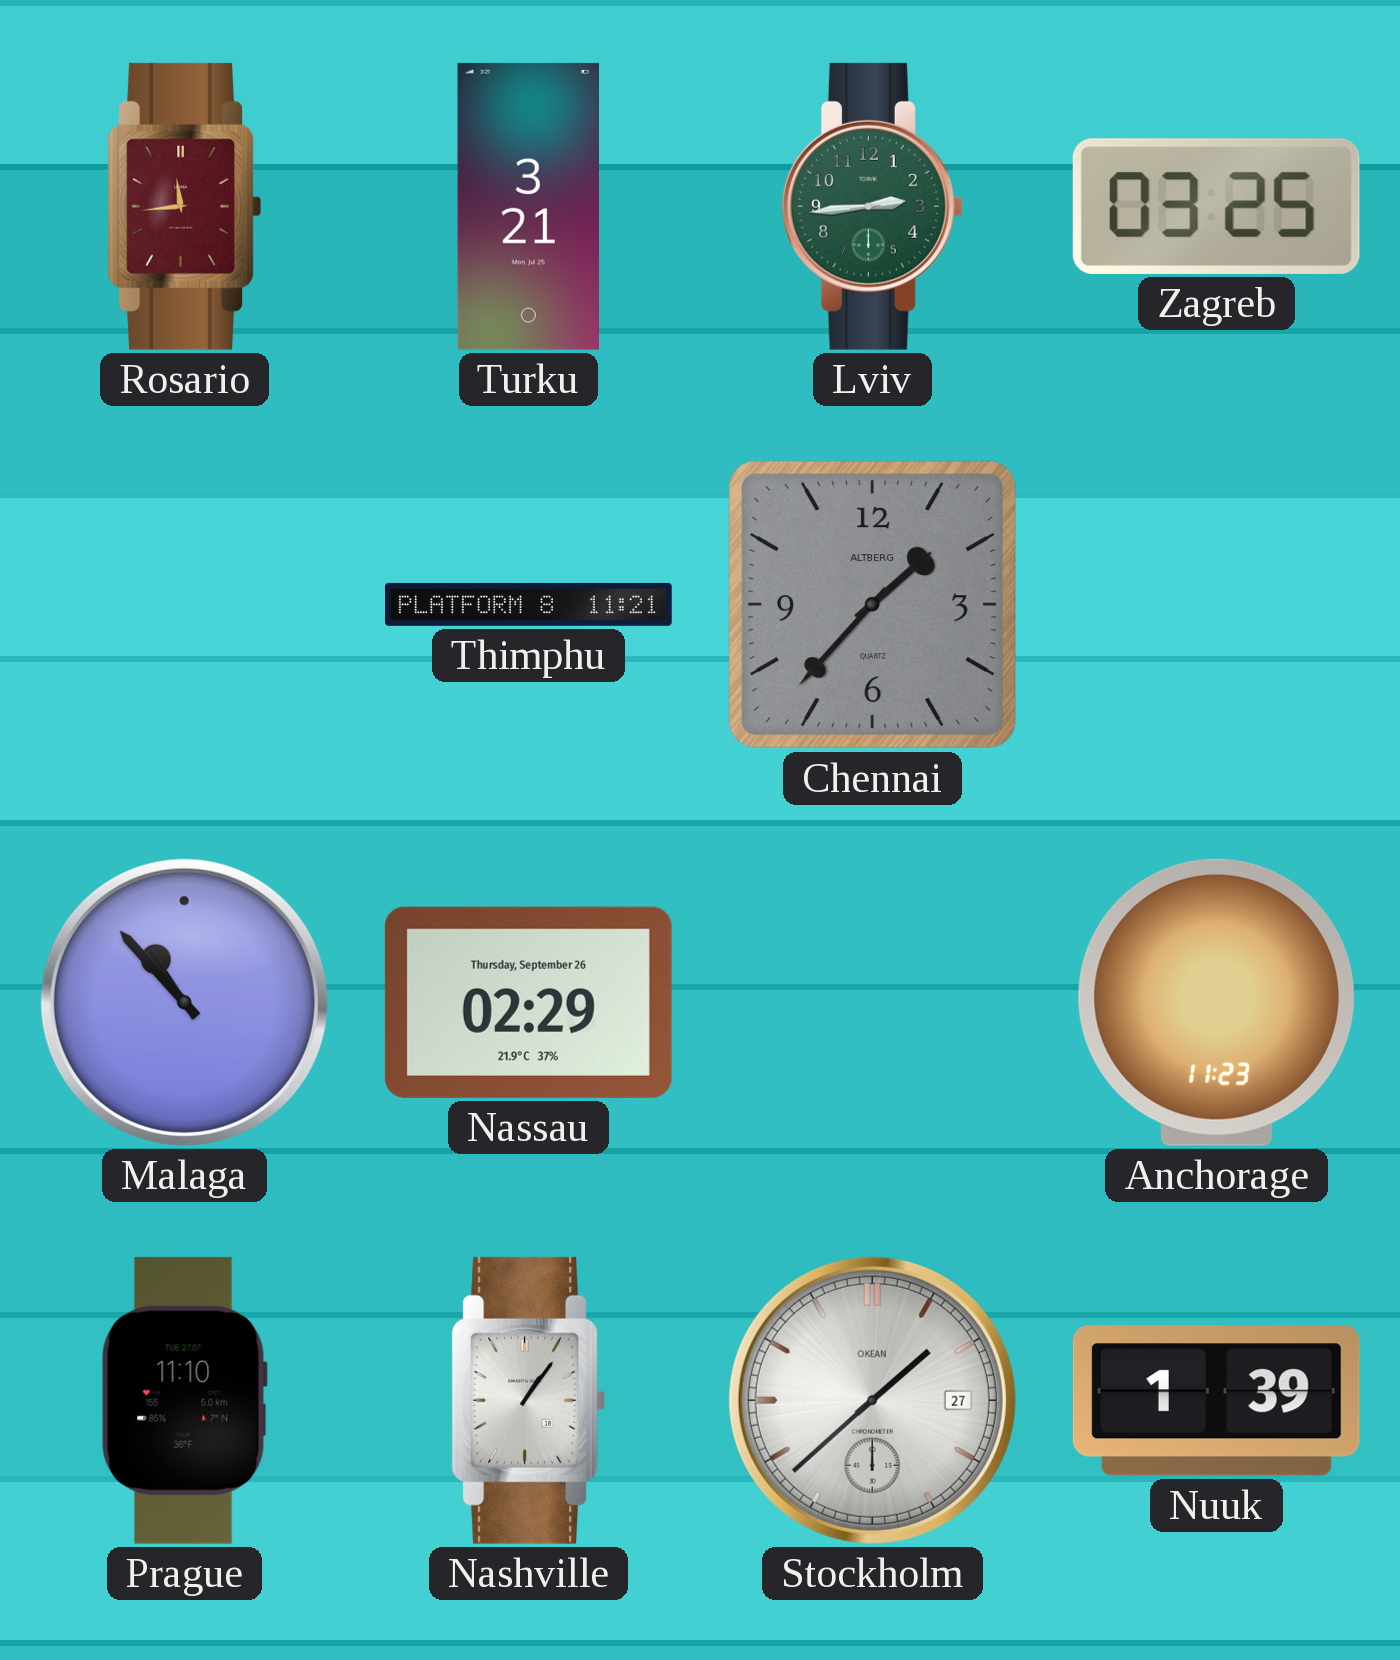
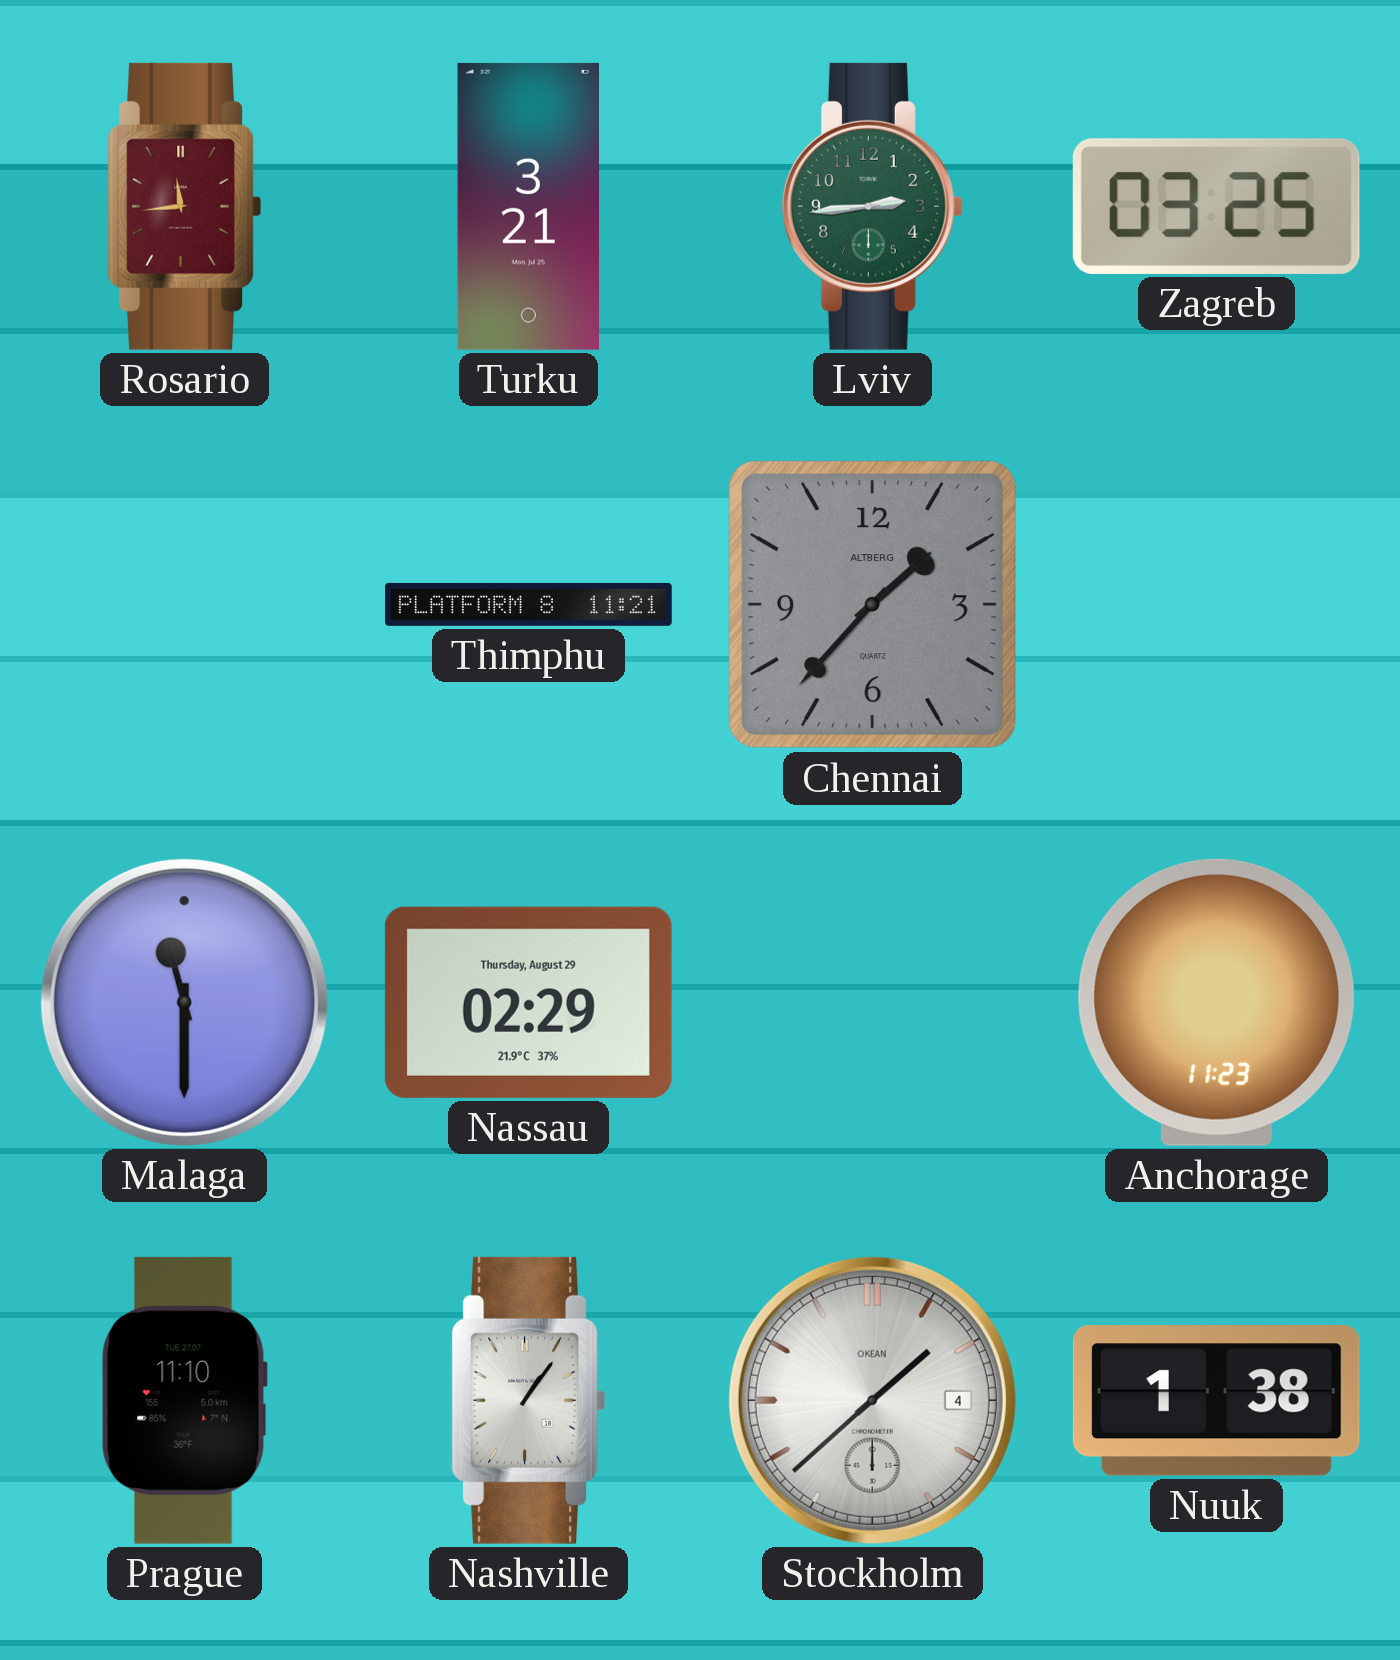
Malaga: 10:53 -> 11:30
Nassau date: Thursday, September 26 -> Thursday, August 29
Stockholm date: 27 -> 4
Nuuk: 1:39 -> 1:38
